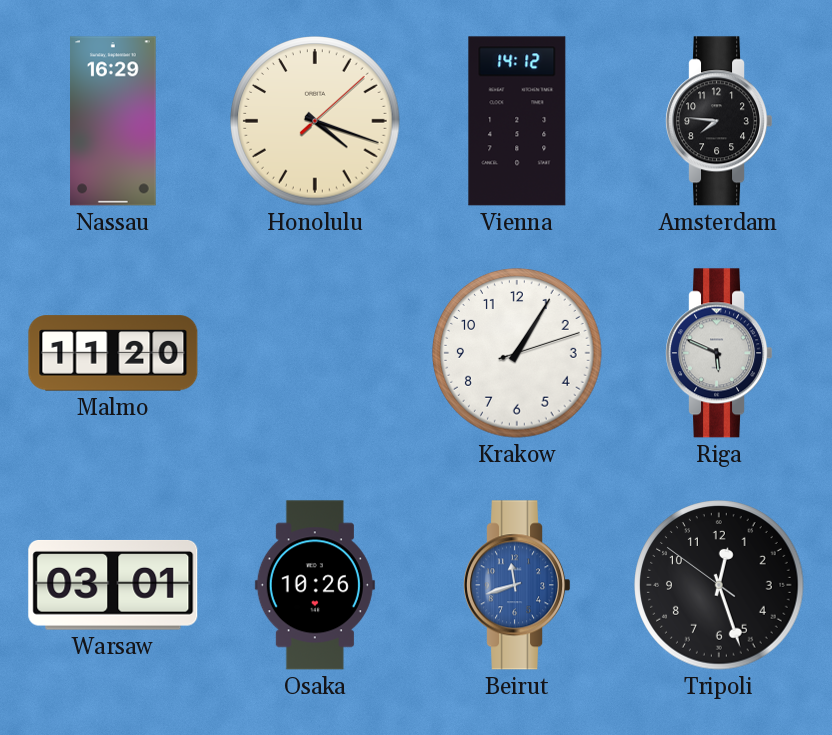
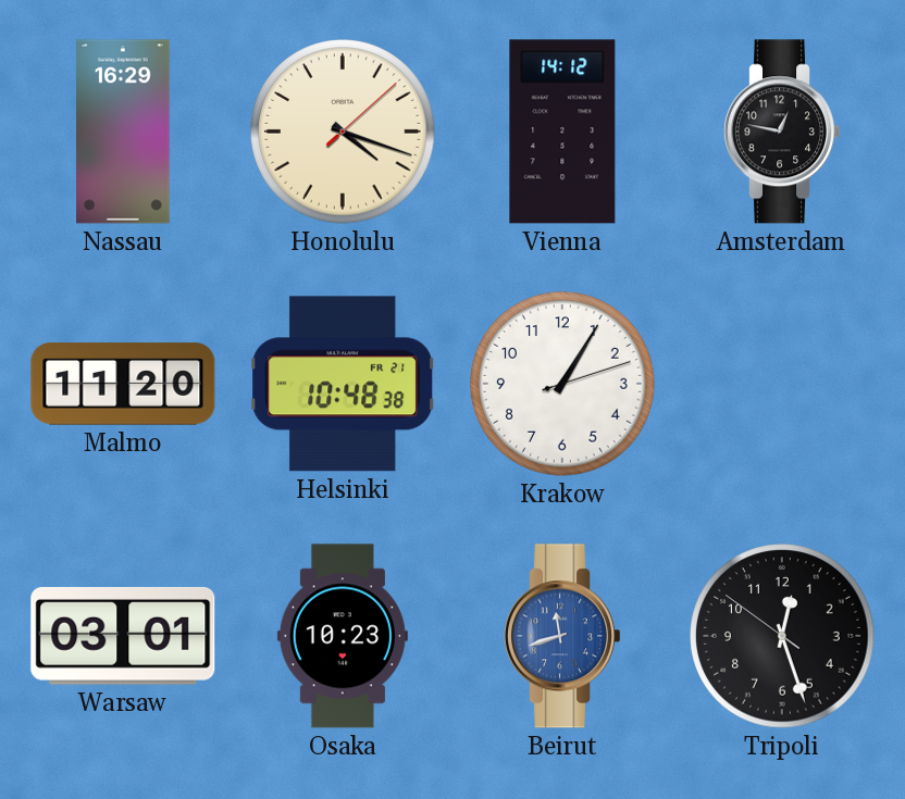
Amsterdam: 7:46 -> 12:47
Helsinki: none -> 10:48
Riga: 5:49 -> none
Osaka: 10:26 -> 10:23
